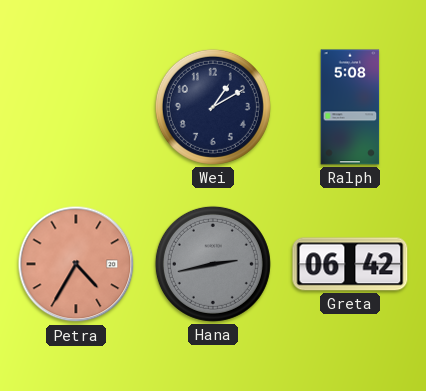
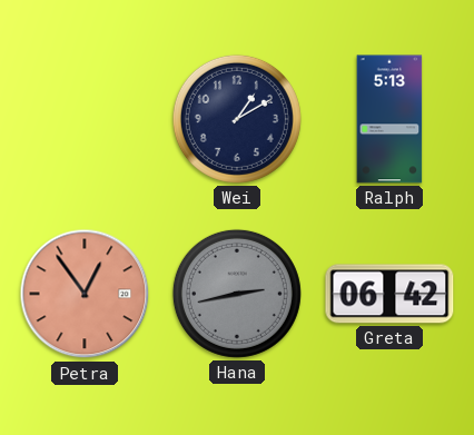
Ralph: 5:08 -> 5:13
Petra: 4:35 -> 12:54
